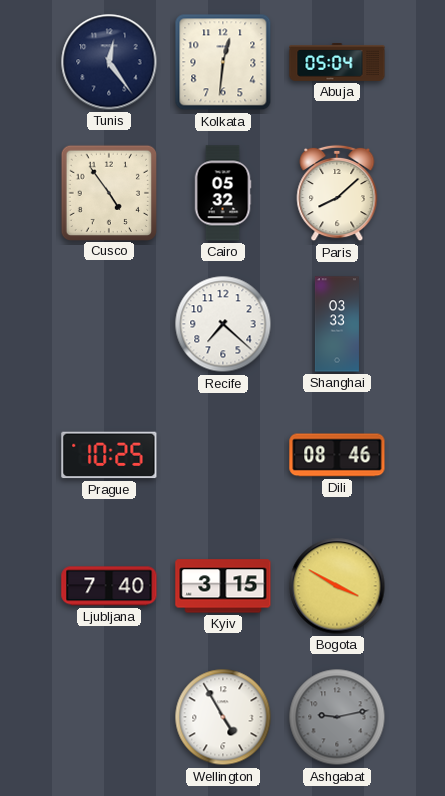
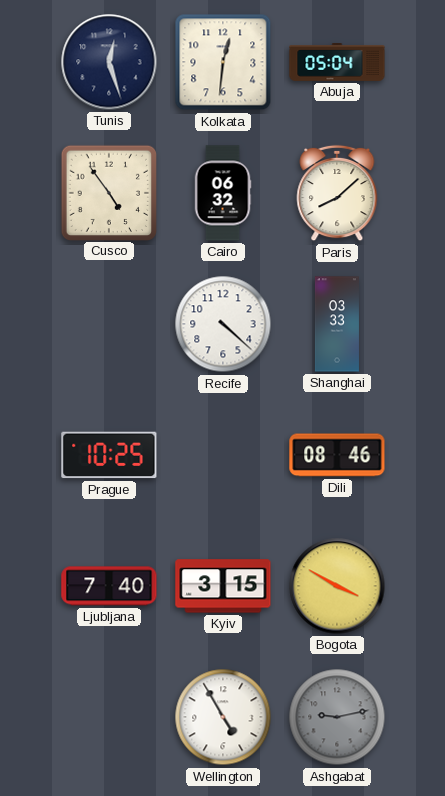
Tunis: 12:24 -> 12:27
Cairo: 05:32 -> 06:32
Recife: 7:22 -> 4:22
